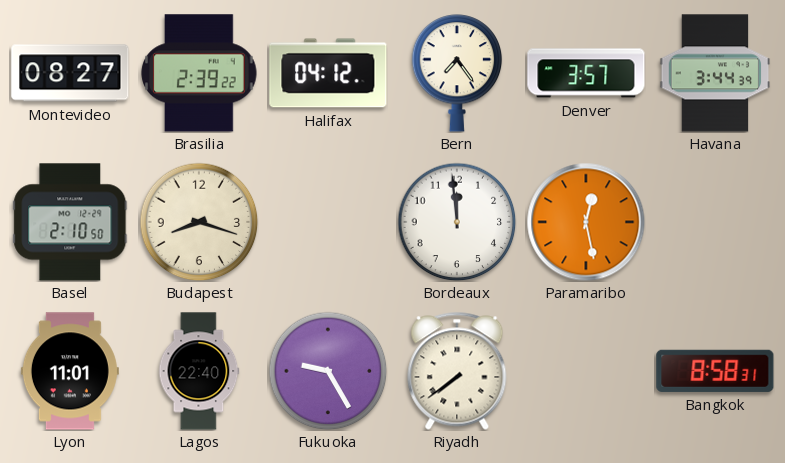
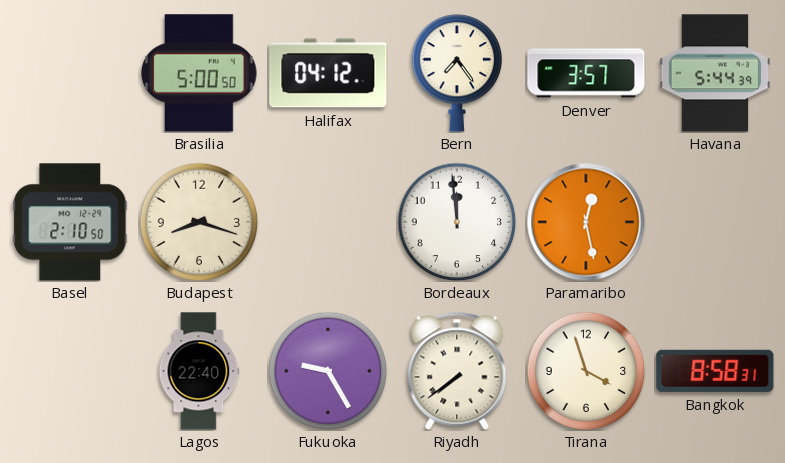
Montevideo: 08:27 -> none
Brasilia: 2:39 -> 5:00
Havana: 3:44 -> 5:44
Lyon: 11:01 -> none
Tirana: none -> 3:57
